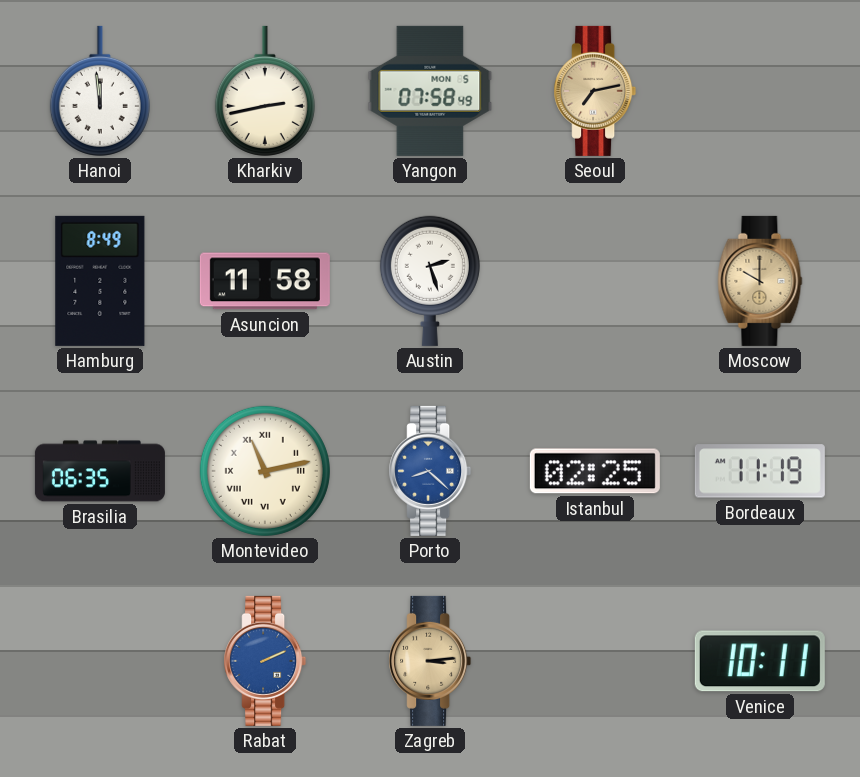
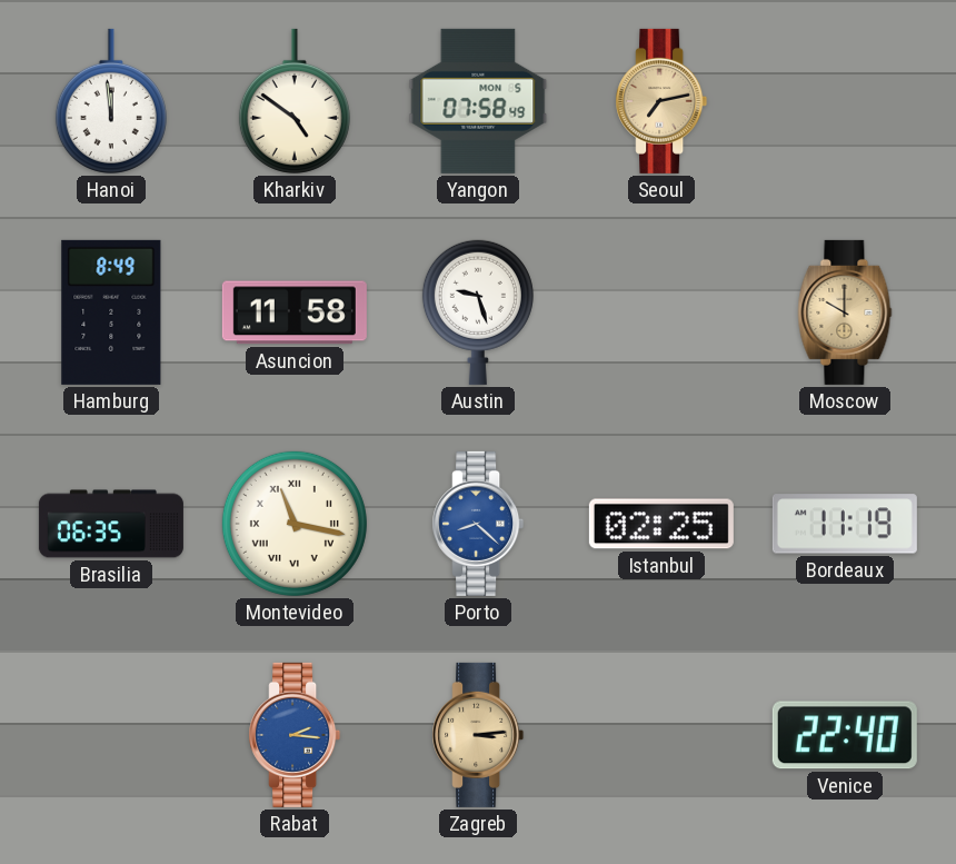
Kharkiv: 2:43 -> 4:51
Austin: 2:27 -> 9:27
Montevideo: 11:13 -> 11:17
Rabat: 2:11 -> 2:16
Venice: 10:11 -> 22:40
